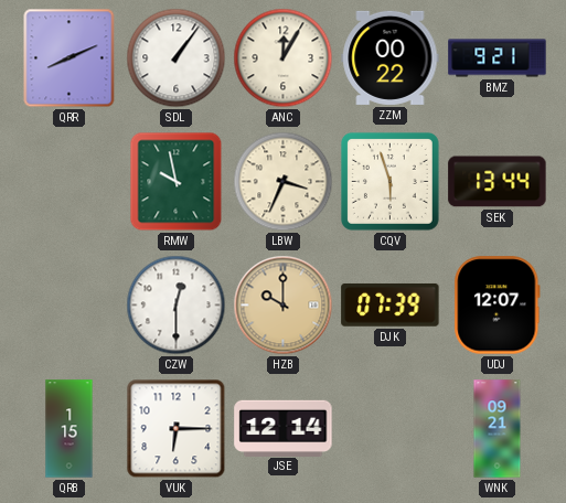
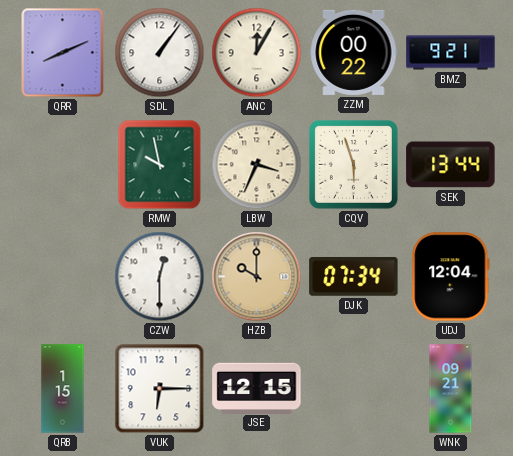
DJK: 07:39 -> 07:34
UDJ: 12:07 -> 12:04
JSE: 12:14 -> 12:15
